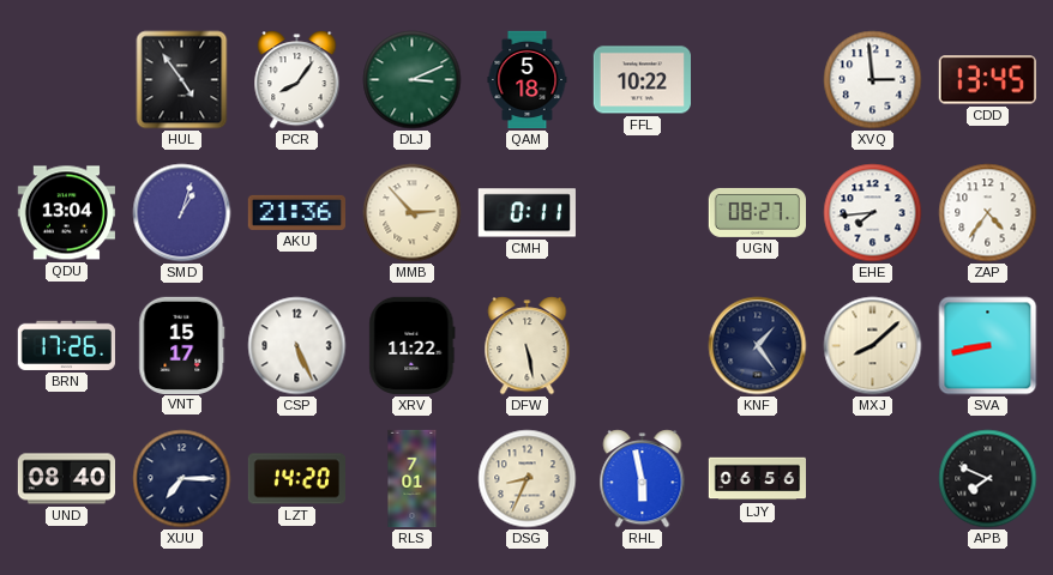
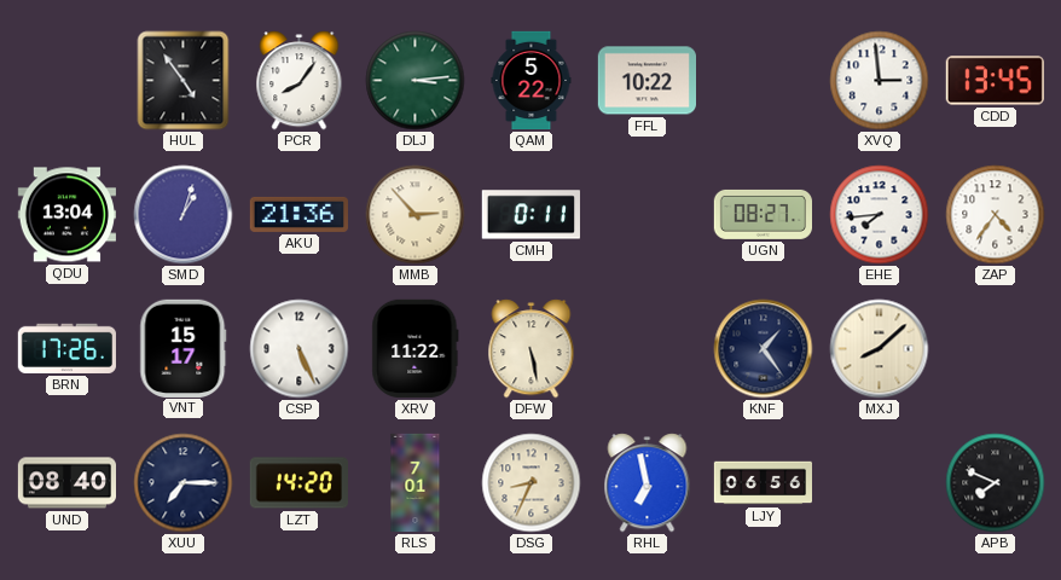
DLJ: 3:11 -> 3:14
QAM: 5:18 -> 5:22
SVA: 8:43 -> none
RHL: 5:58 -> 6:58
